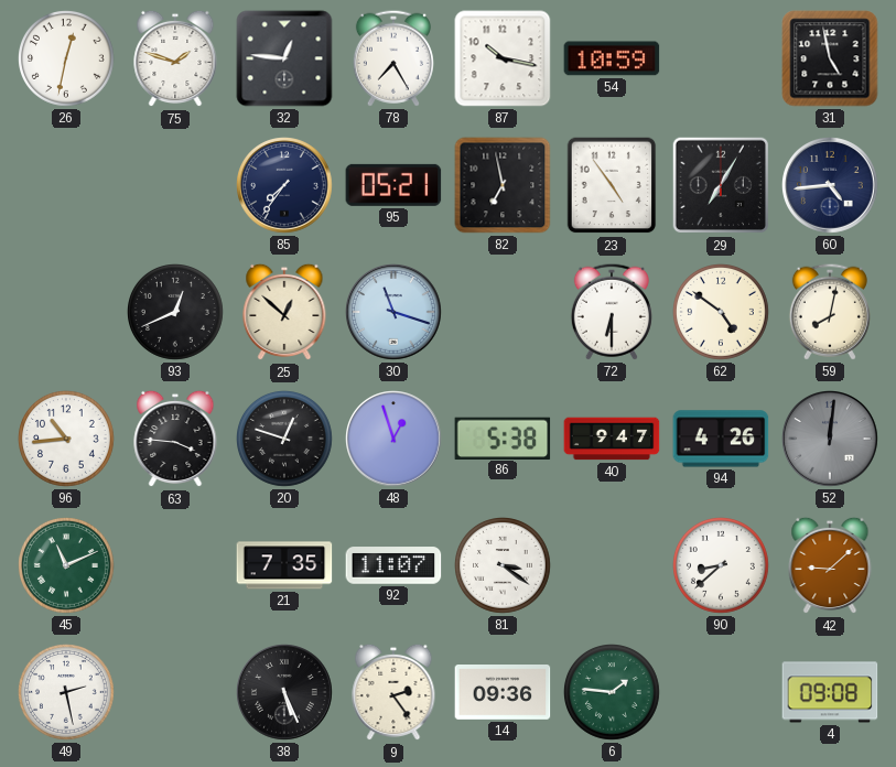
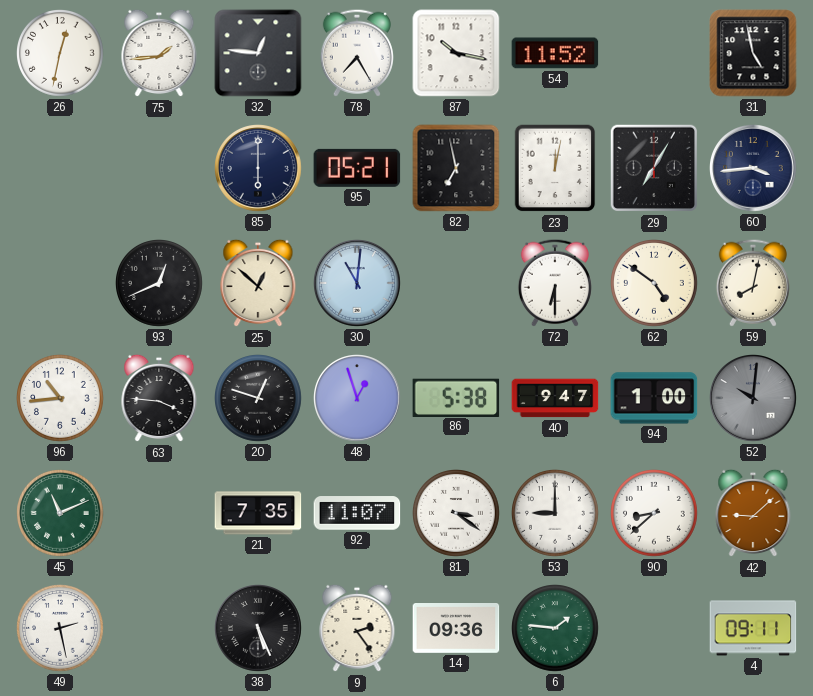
75: 1:48 -> 1:44
54: 10:59 -> 11:52
85: 7:36 -> 6:00
23: 4:54 -> 12:02
60: 4:44 -> 3:44
30: 11:18 -> 11:01
94: 4:26 -> 1:00
52: 12:01 -> 10:01
53: none -> 9:00
4: 09:08 -> 09:11
